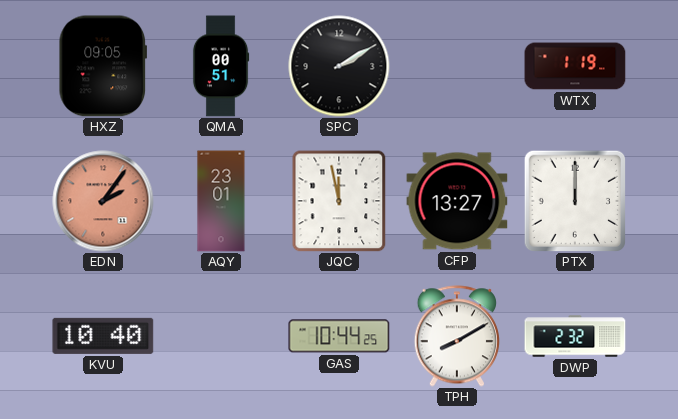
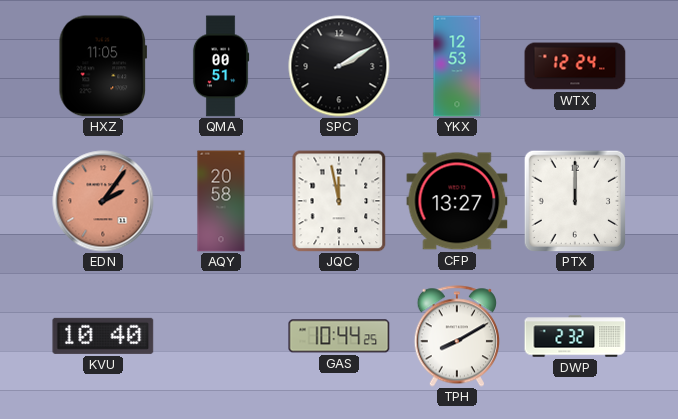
HXZ: 09:05 -> 11:05
YKX: none -> 12:53
WTX: 1:19 -> 12:24
AQY: 23:01 -> 20:58
